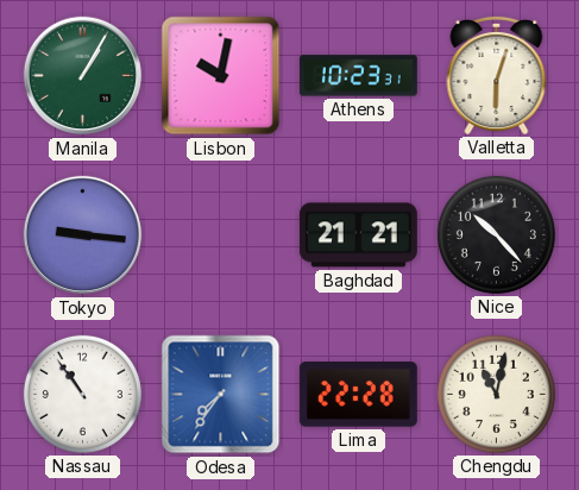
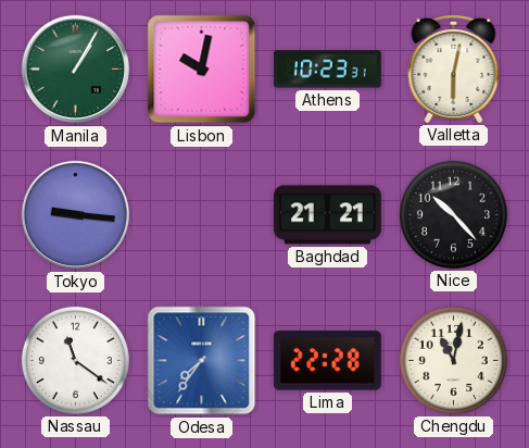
Valletta: 6:03 -> 6:02
Nassau: 10:54 -> 11:21
